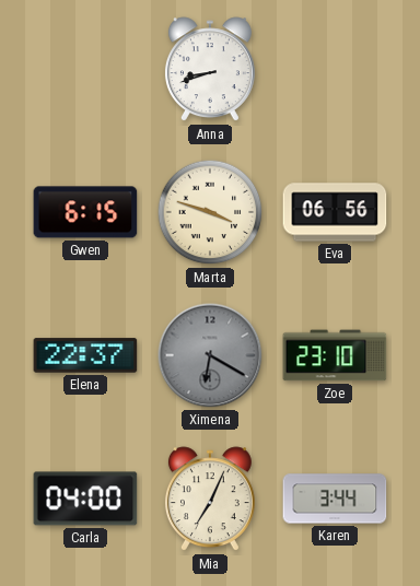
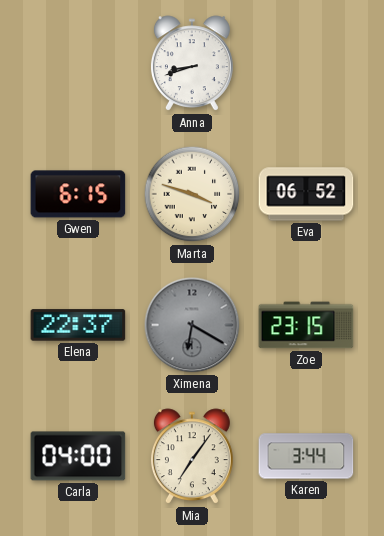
Eva: 06:56 -> 06:52
Zoe: 23:10 -> 23:15
Mia: 7:04 -> 7:06
